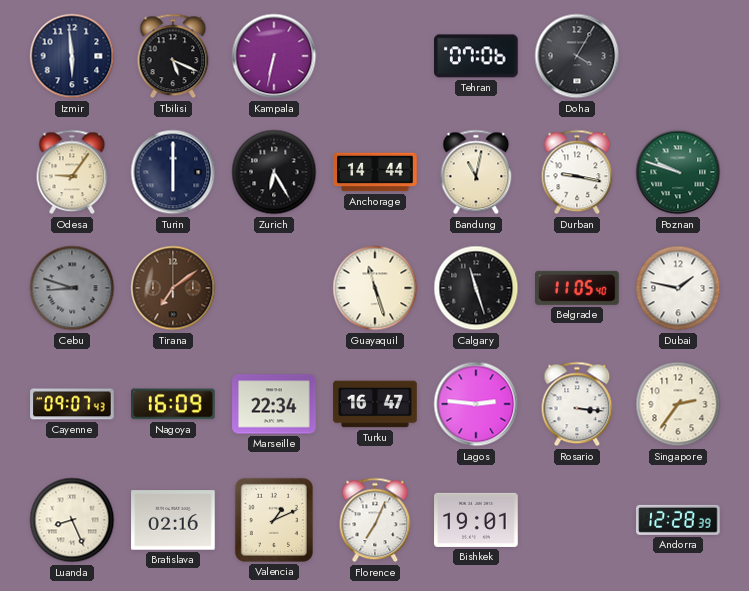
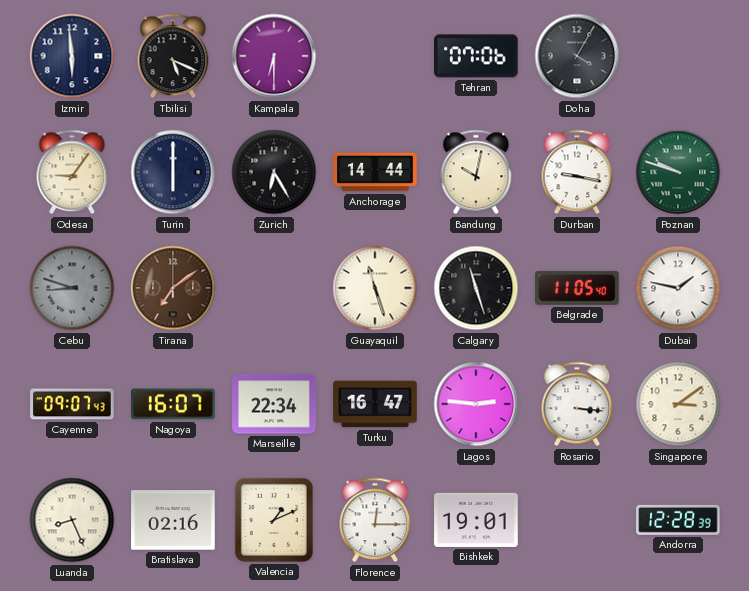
Kampala: 6:32 -> 6:30
Bandung: 11:02 -> 10:02
Nagoya: 16:09 -> 16:07
Singapore: 2:36 -> 3:09
Florence: 7:04 -> 12:15
